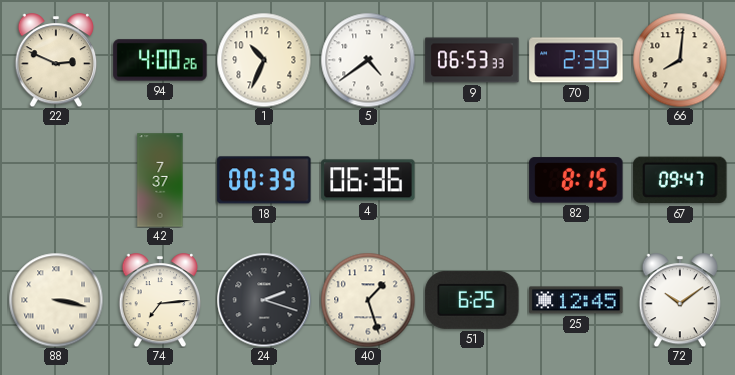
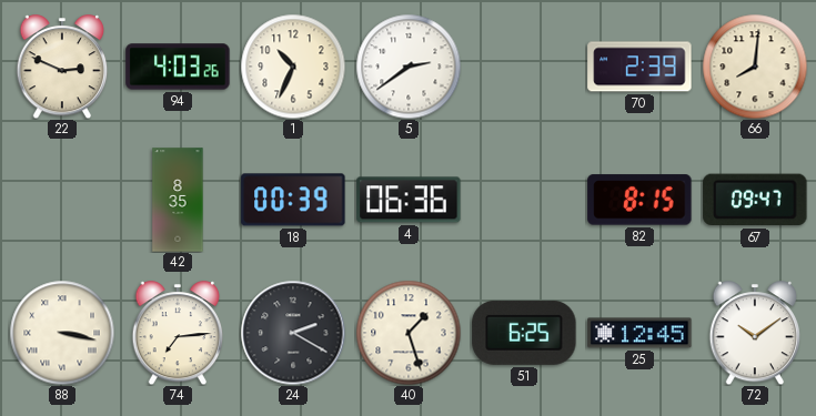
94: 4:00 -> 4:03
5: 4:39 -> 2:39
9: 06:53 -> none
42: 7:37 -> 8:35
24: 2:18 -> 2:20
